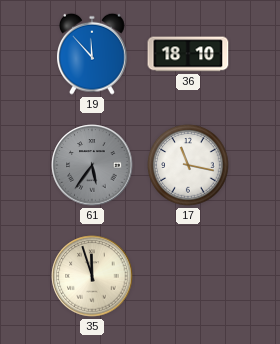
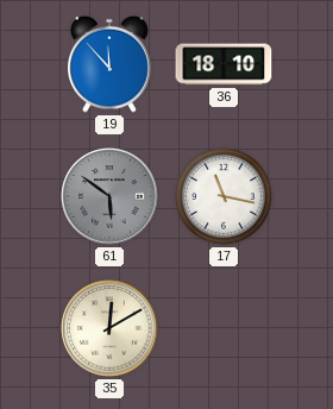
61: 5:36 -> 5:51
35: 11:57 -> 12:10
